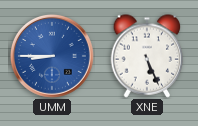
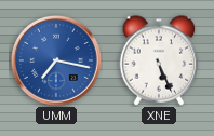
UMM: 8:45 -> 7:17
